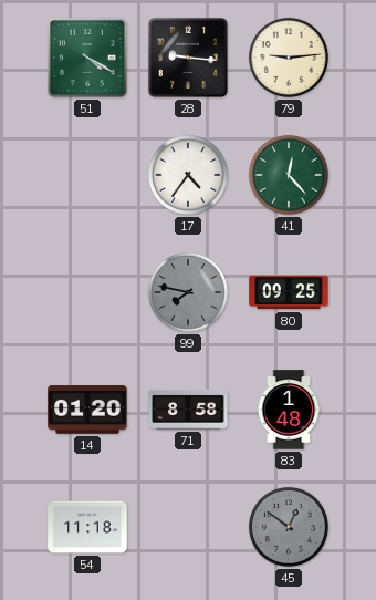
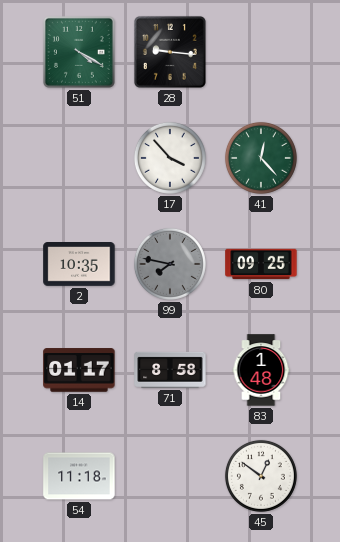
79: 9:14 -> none
17: 4:36 -> 3:53
2: none -> 10:35
14: 01:20 -> 01:17
45 dial: grey -> white
